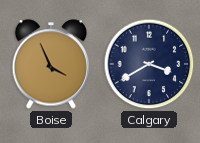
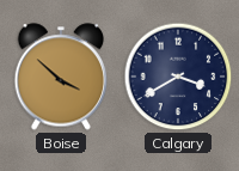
Boise: 3:56 -> 3:52
